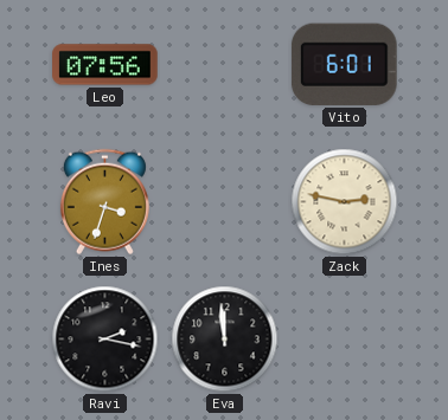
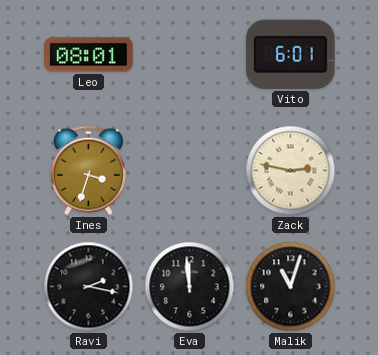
Leo: 07:56 -> 08:01
Malik: none -> 11:03
